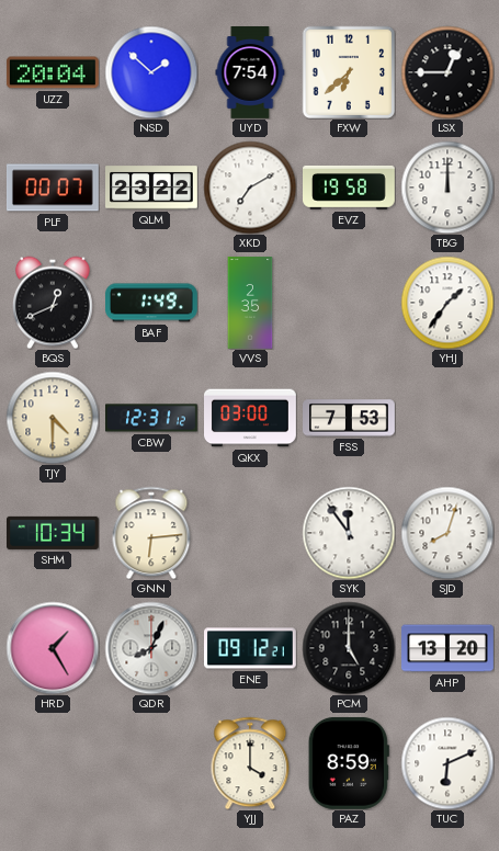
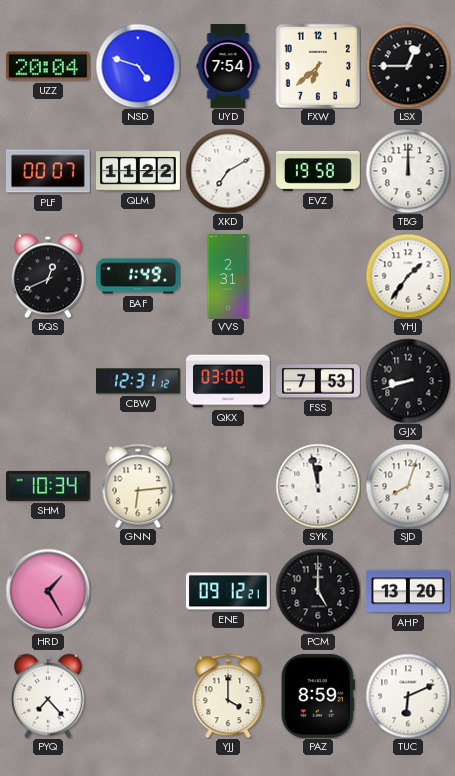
NSD: 1:52 -> 4:48
QLM: 23:22 -> 11:22
VVS: 2:35 -> 2:31
TJY: 4:30 -> none
GJX: none -> 8:42
SYK: 11:54 -> 11:58
QDR: 8:04 -> none
PYQ: none -> 7:23
